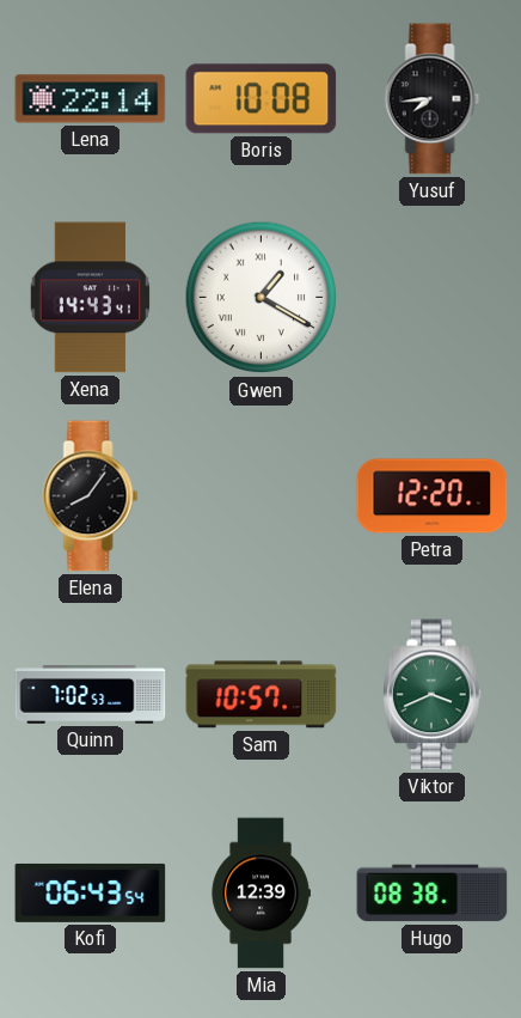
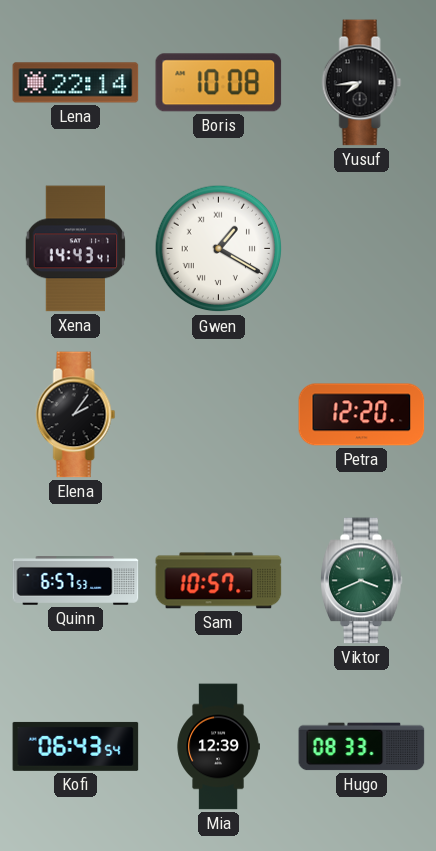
Elena: 8:06 -> 2:06
Quinn: 7:02 -> 6:57
Hugo: 08:38 -> 08:33
